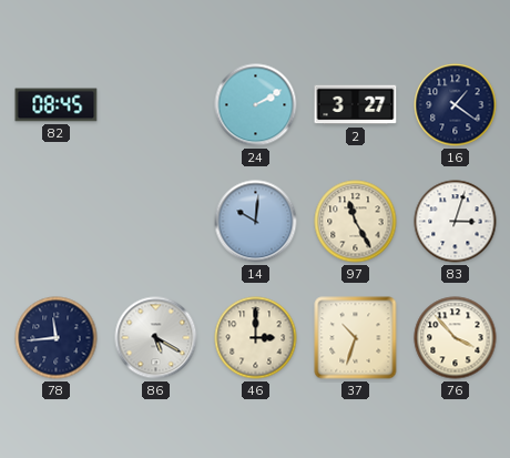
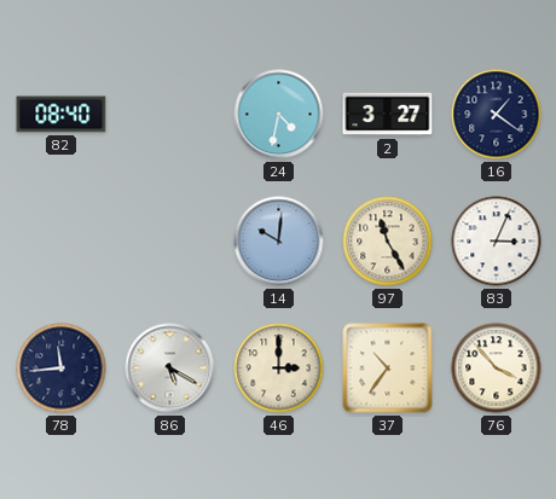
82: 08:45 -> 08:40
24: 2:10 -> 4:32
83: 3:03 -> 3:04
37: 10:33 -> 10:36
